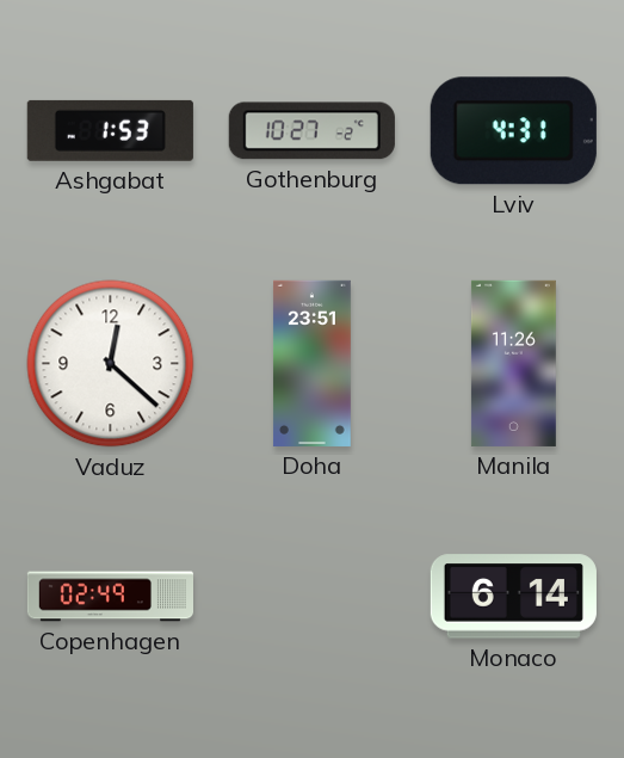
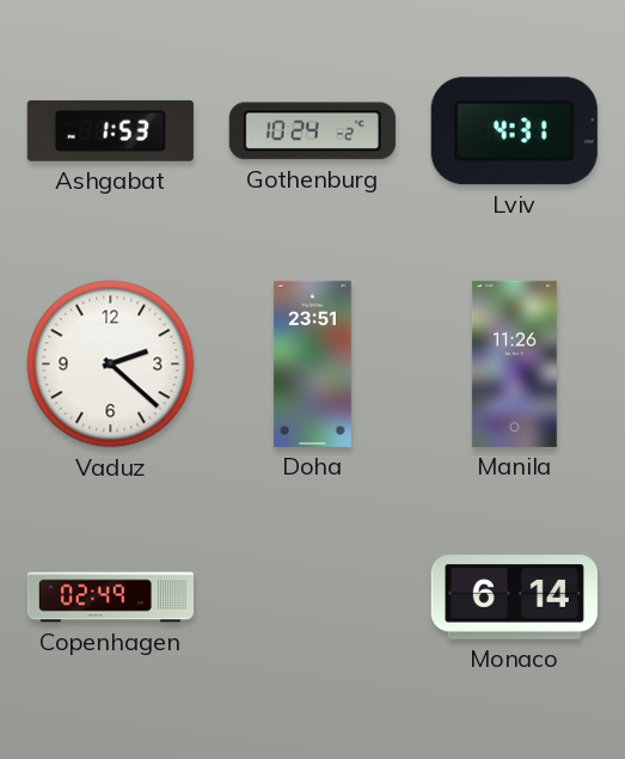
Gothenburg: 10:27 -> 10:24
Vaduz: 12:22 -> 2:22
